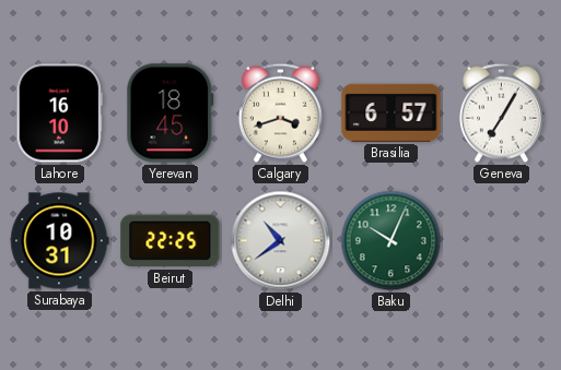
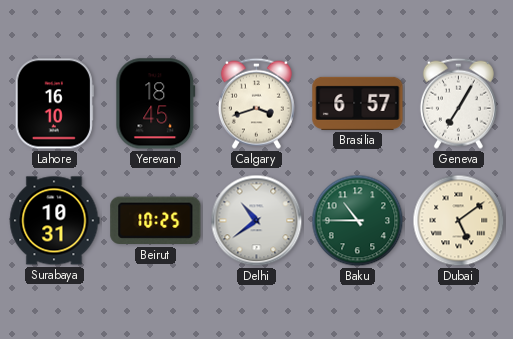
Beirut: 22:25 -> 10:25
Baku: 10:04 -> 10:45
Dubai: none -> 5:09
